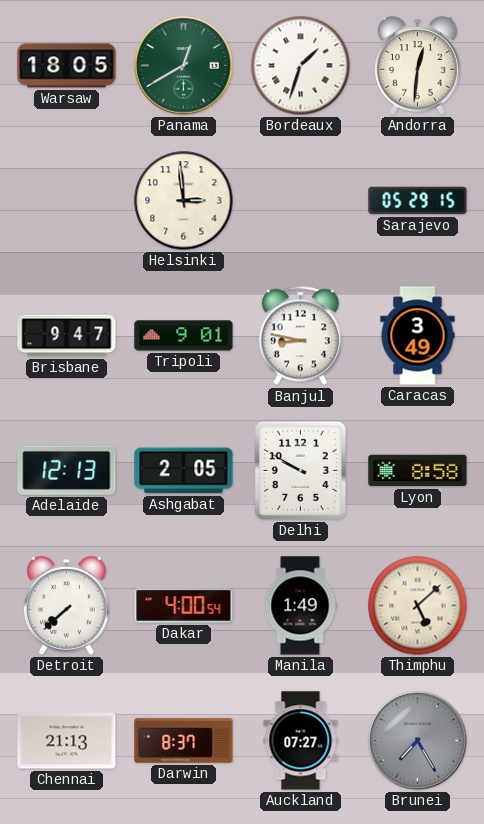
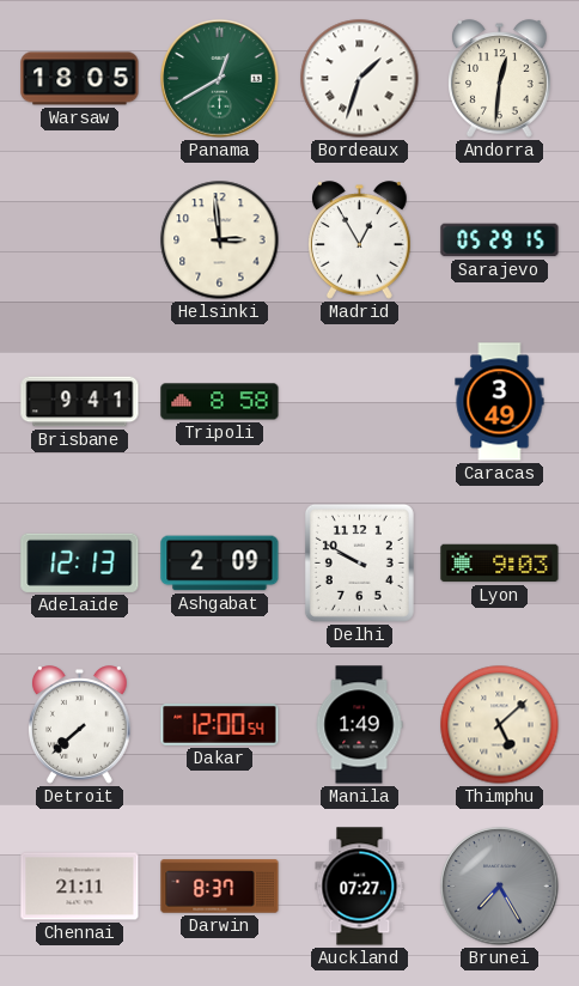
Madrid: none -> 12:55
Brisbane: 9:47 -> 9:41
Tripoli: 9:01 -> 8:58
Banjul: 8:47 -> none
Ashgabat: 2:05 -> 2:09
Lyon: 8:58 -> 9:03
Dakar: 4:00 -> 12:00
Chennai: 21:13 -> 21:11
